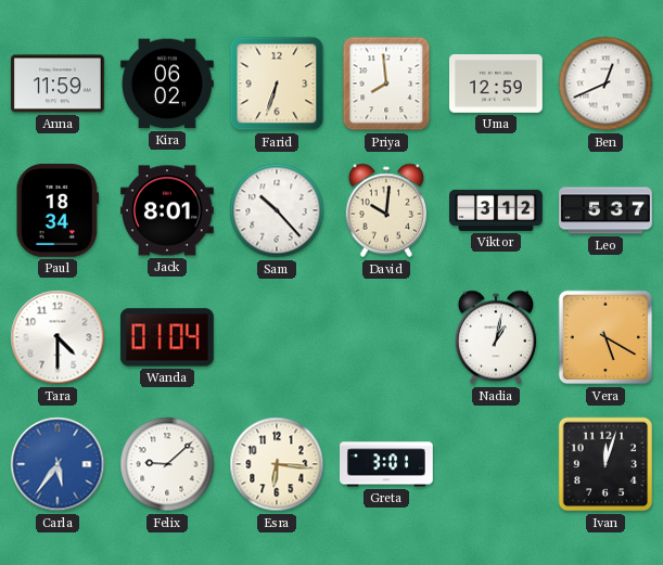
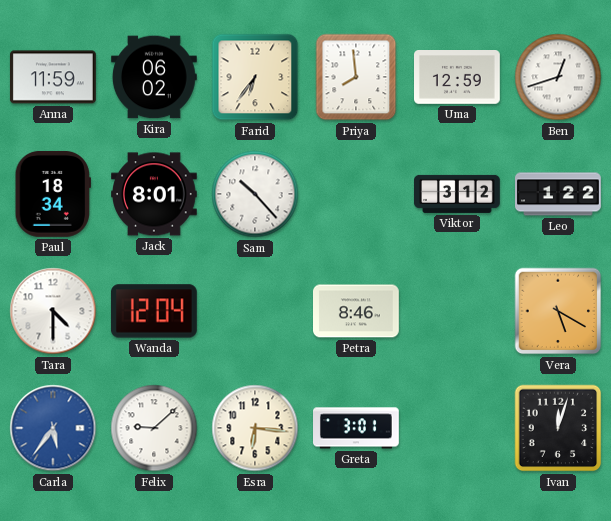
Farid: 6:33 -> 6:36
Ben: 12:41 -> 12:42
David: 10:01 -> none
Leo: 5:37 -> 1:22
Wanda: 01:04 -> 12:04
Petra: none -> 8:46
Nadia: 1:02 -> none
